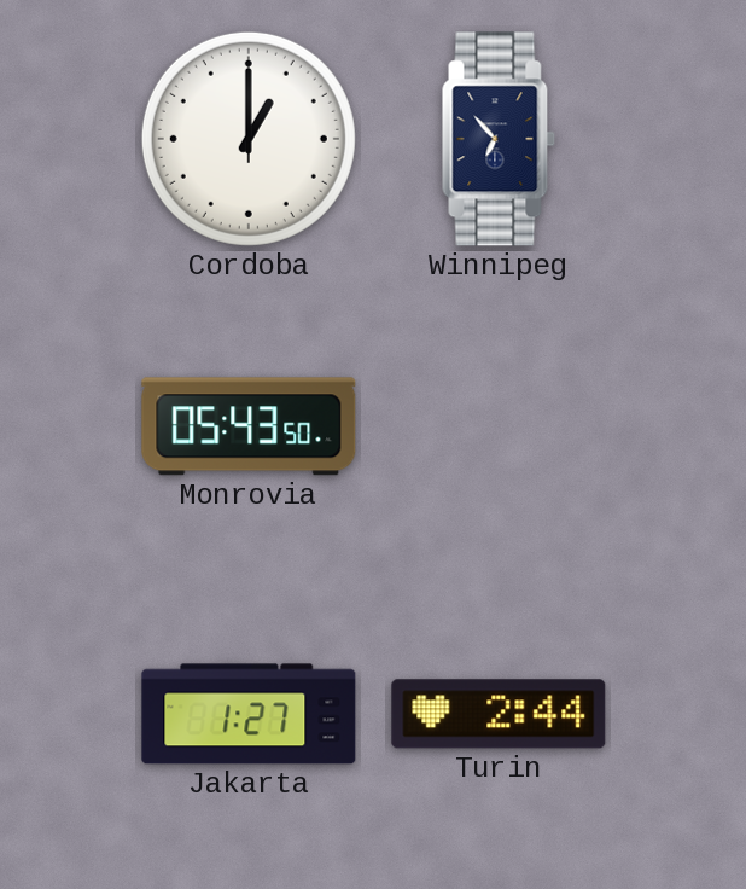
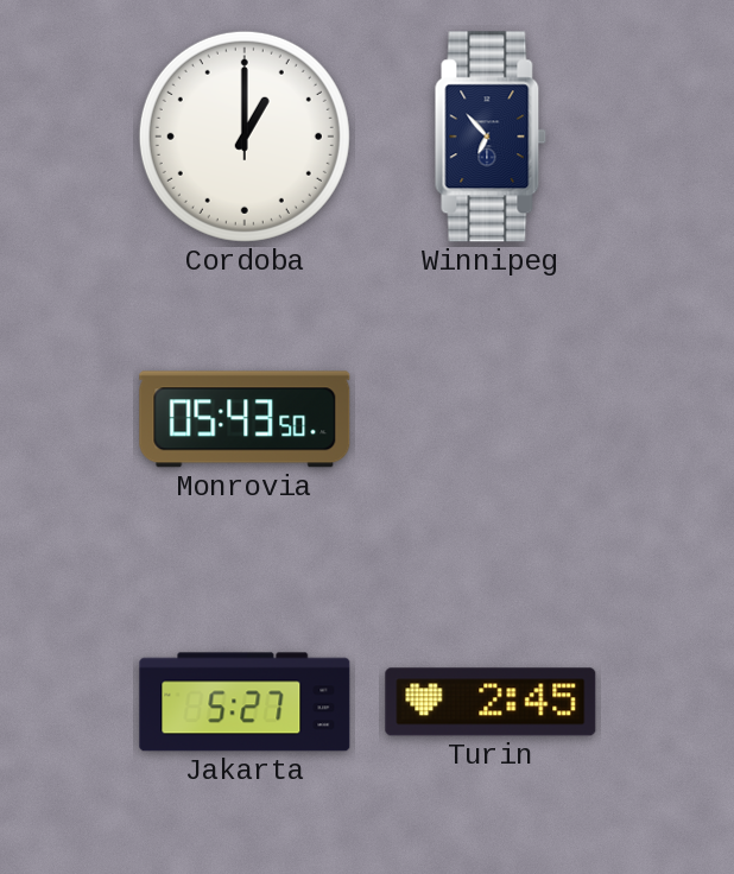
Jakarta: 1:27 -> 5:27
Turin: 2:44 -> 2:45
